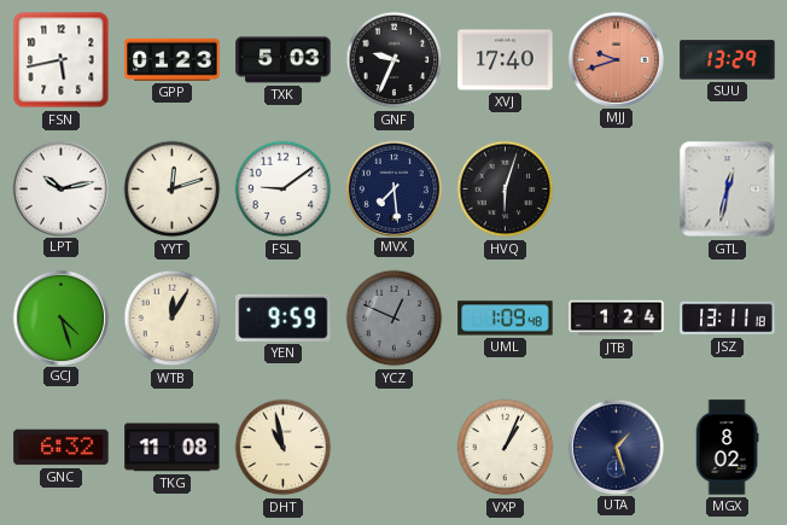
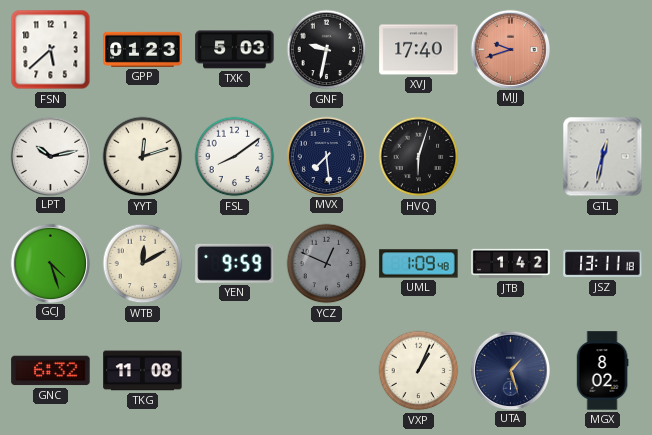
FSN: 5:43 -> 5:38
GNF: 9:34 -> 9:32
SUU: 13:29 -> none
FSL: 9:09 -> 8:09
WTB: 12:05 -> 12:10
JTB: 1:24 -> 1:42
DHT: 10:58 -> none
